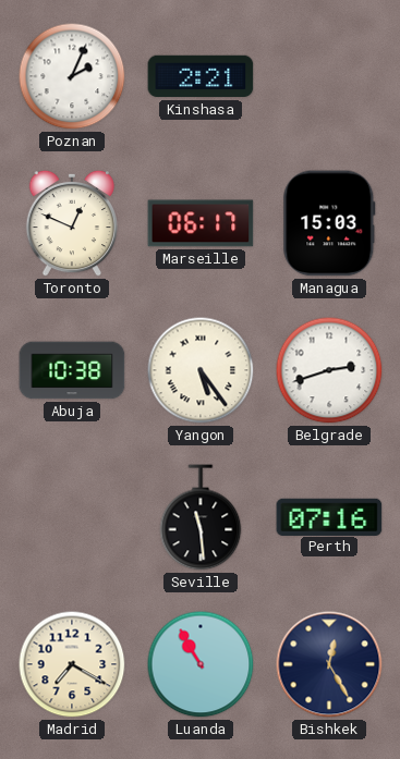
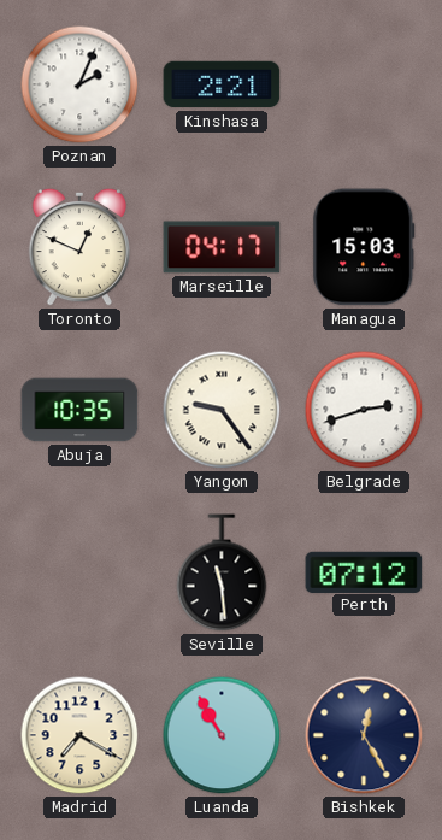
Marseille: 06:17 -> 04:17
Abuja: 10:38 -> 10:35
Yangon: 5:24 -> 9:24
Perth: 07:16 -> 07:12
